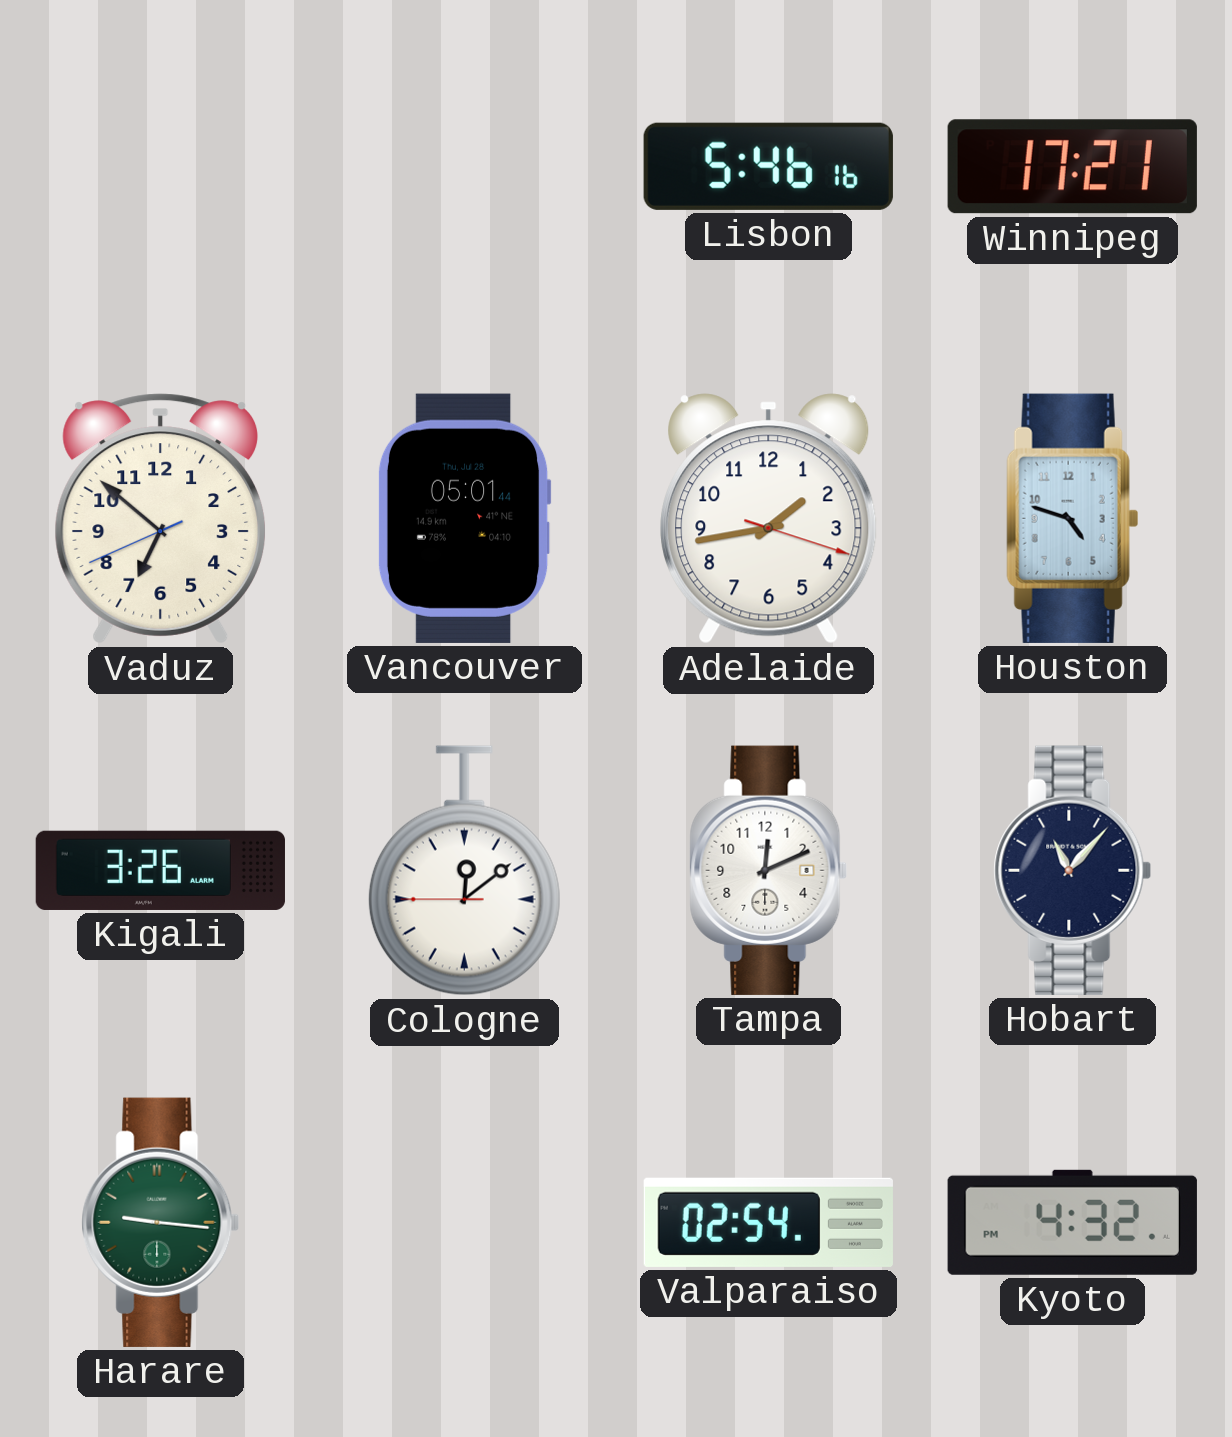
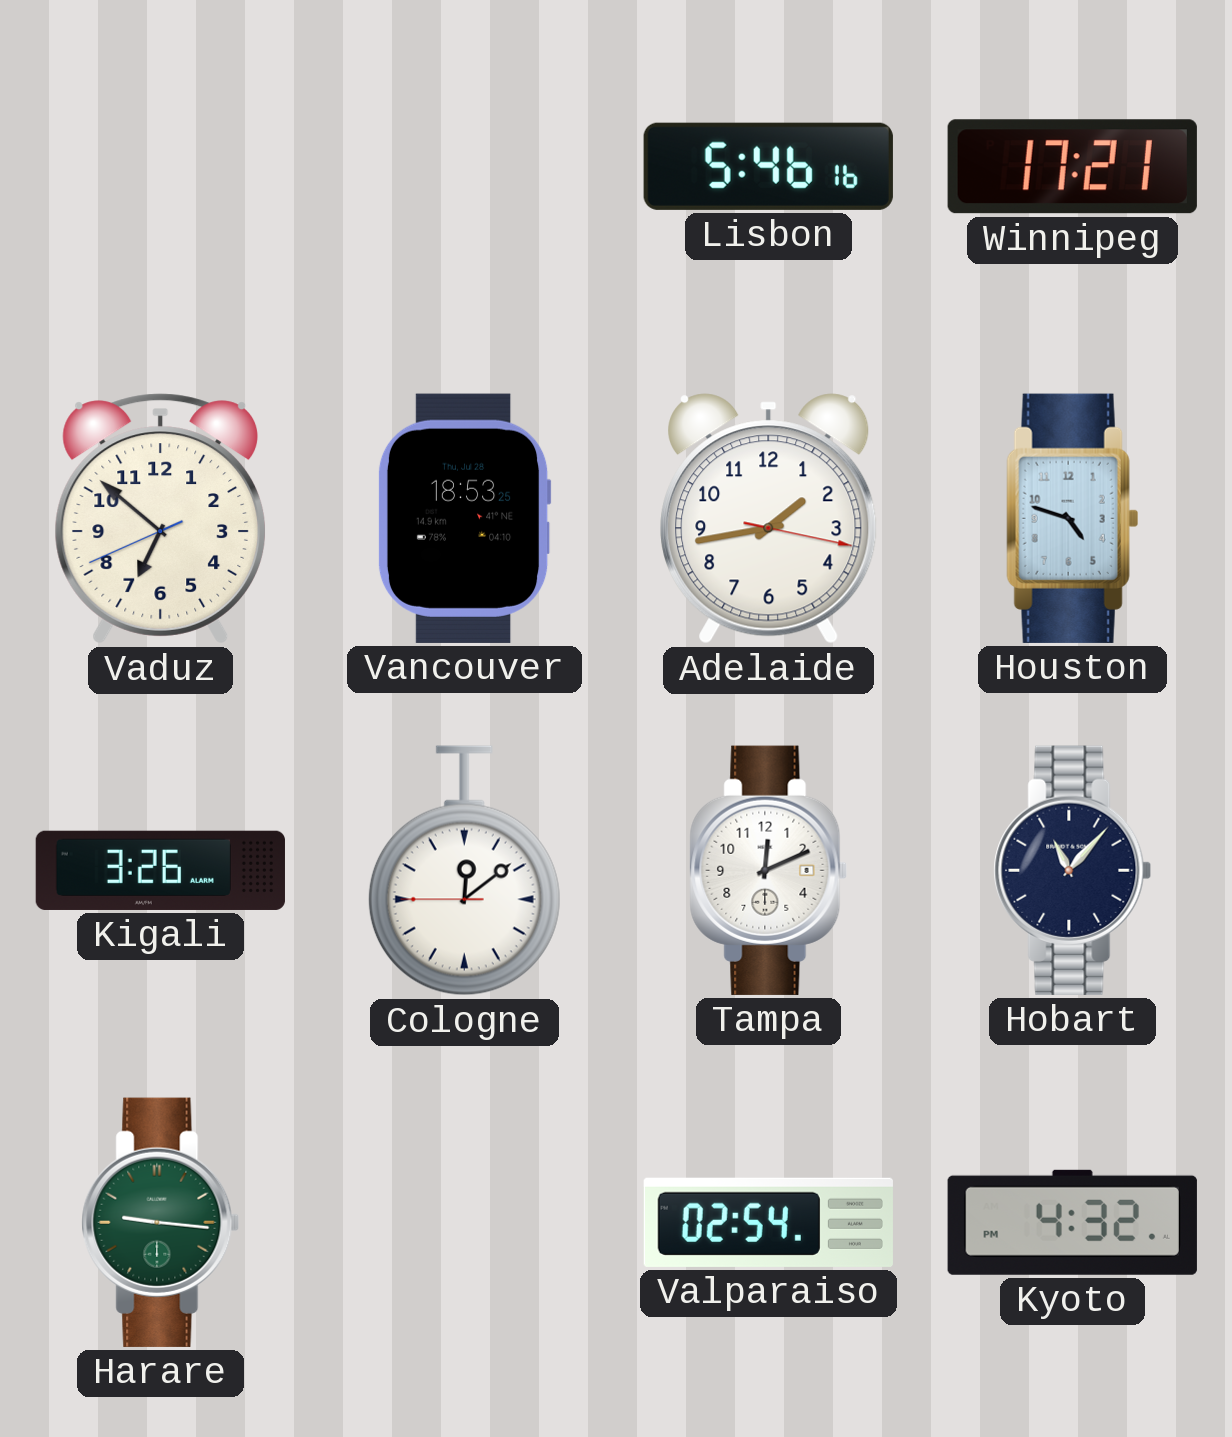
Vancouver: 05:01 -> 18:53
Adelaide: 1:43:18 -> 1:43:17
